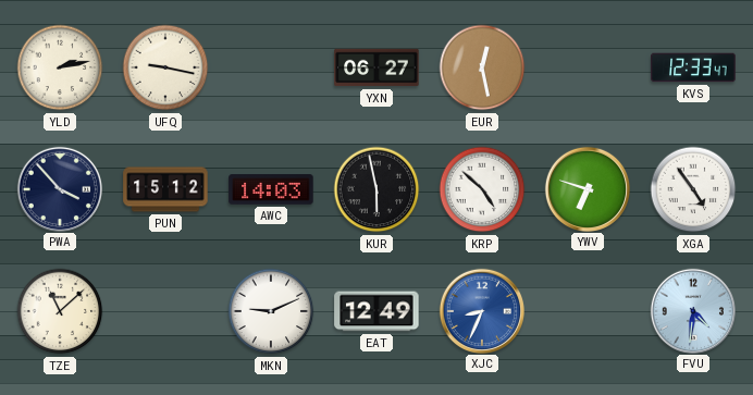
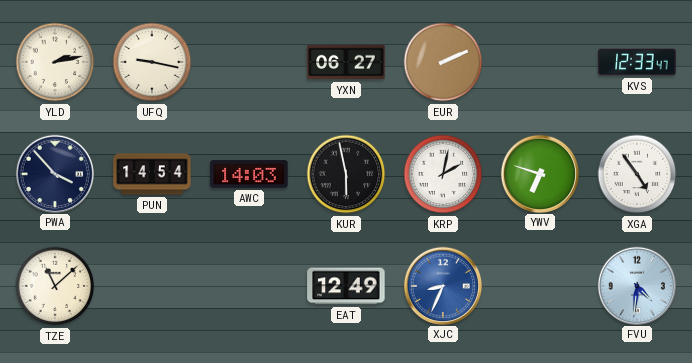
EUR: 12:28 -> 2:11
PUN: 15:12 -> 14:54
KRP: 4:52 -> 2:02
MKN: 9:11 -> none
